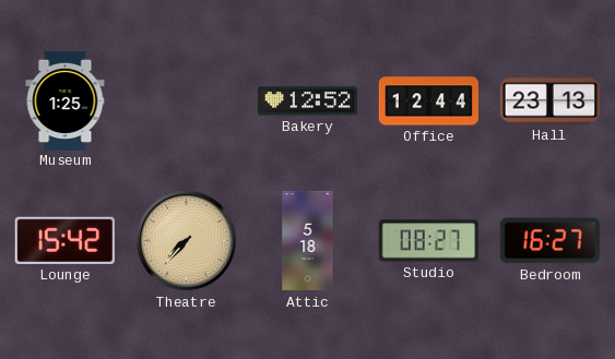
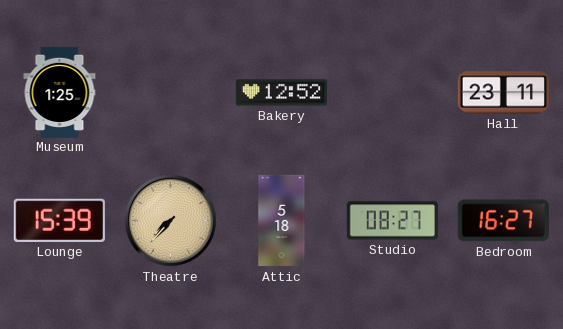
Office: 12:44 -> none
Hall: 23:13 -> 23:11
Lounge: 15:42 -> 15:39
